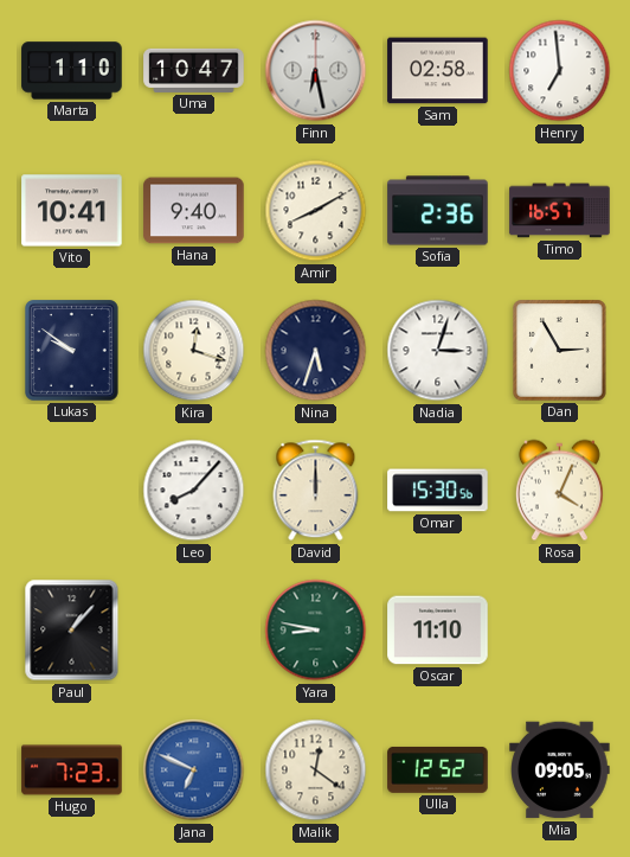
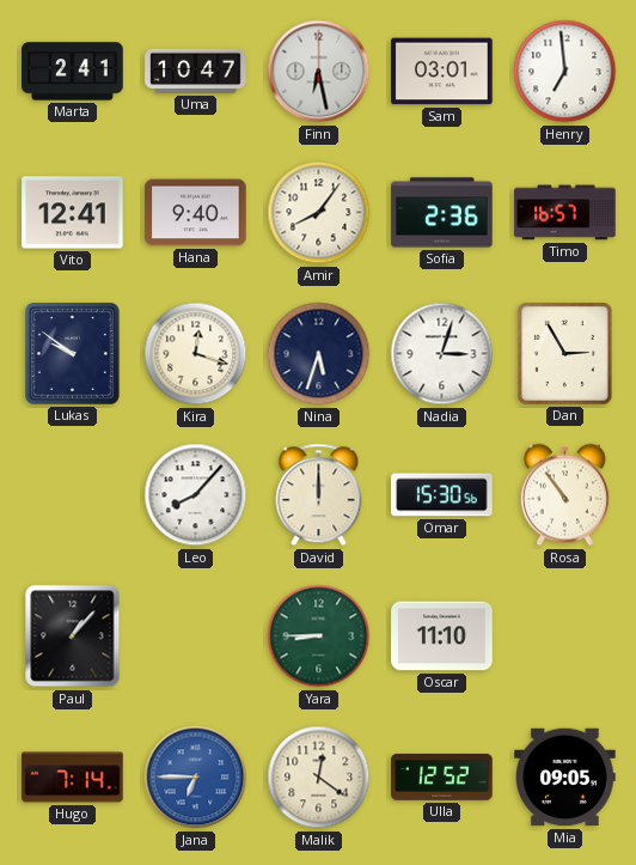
Marta: 1:10 -> 2:41
Sam: 02:58 -> 03:01
Vito: 10:41 -> 12:41
Amir: 8:10 -> 8:06
Rosa: 4:04 -> 10:54
Yara: 8:47 -> 8:45
Hugo: 7:23 -> 7:14
Jana: 6:49 -> 6:45
